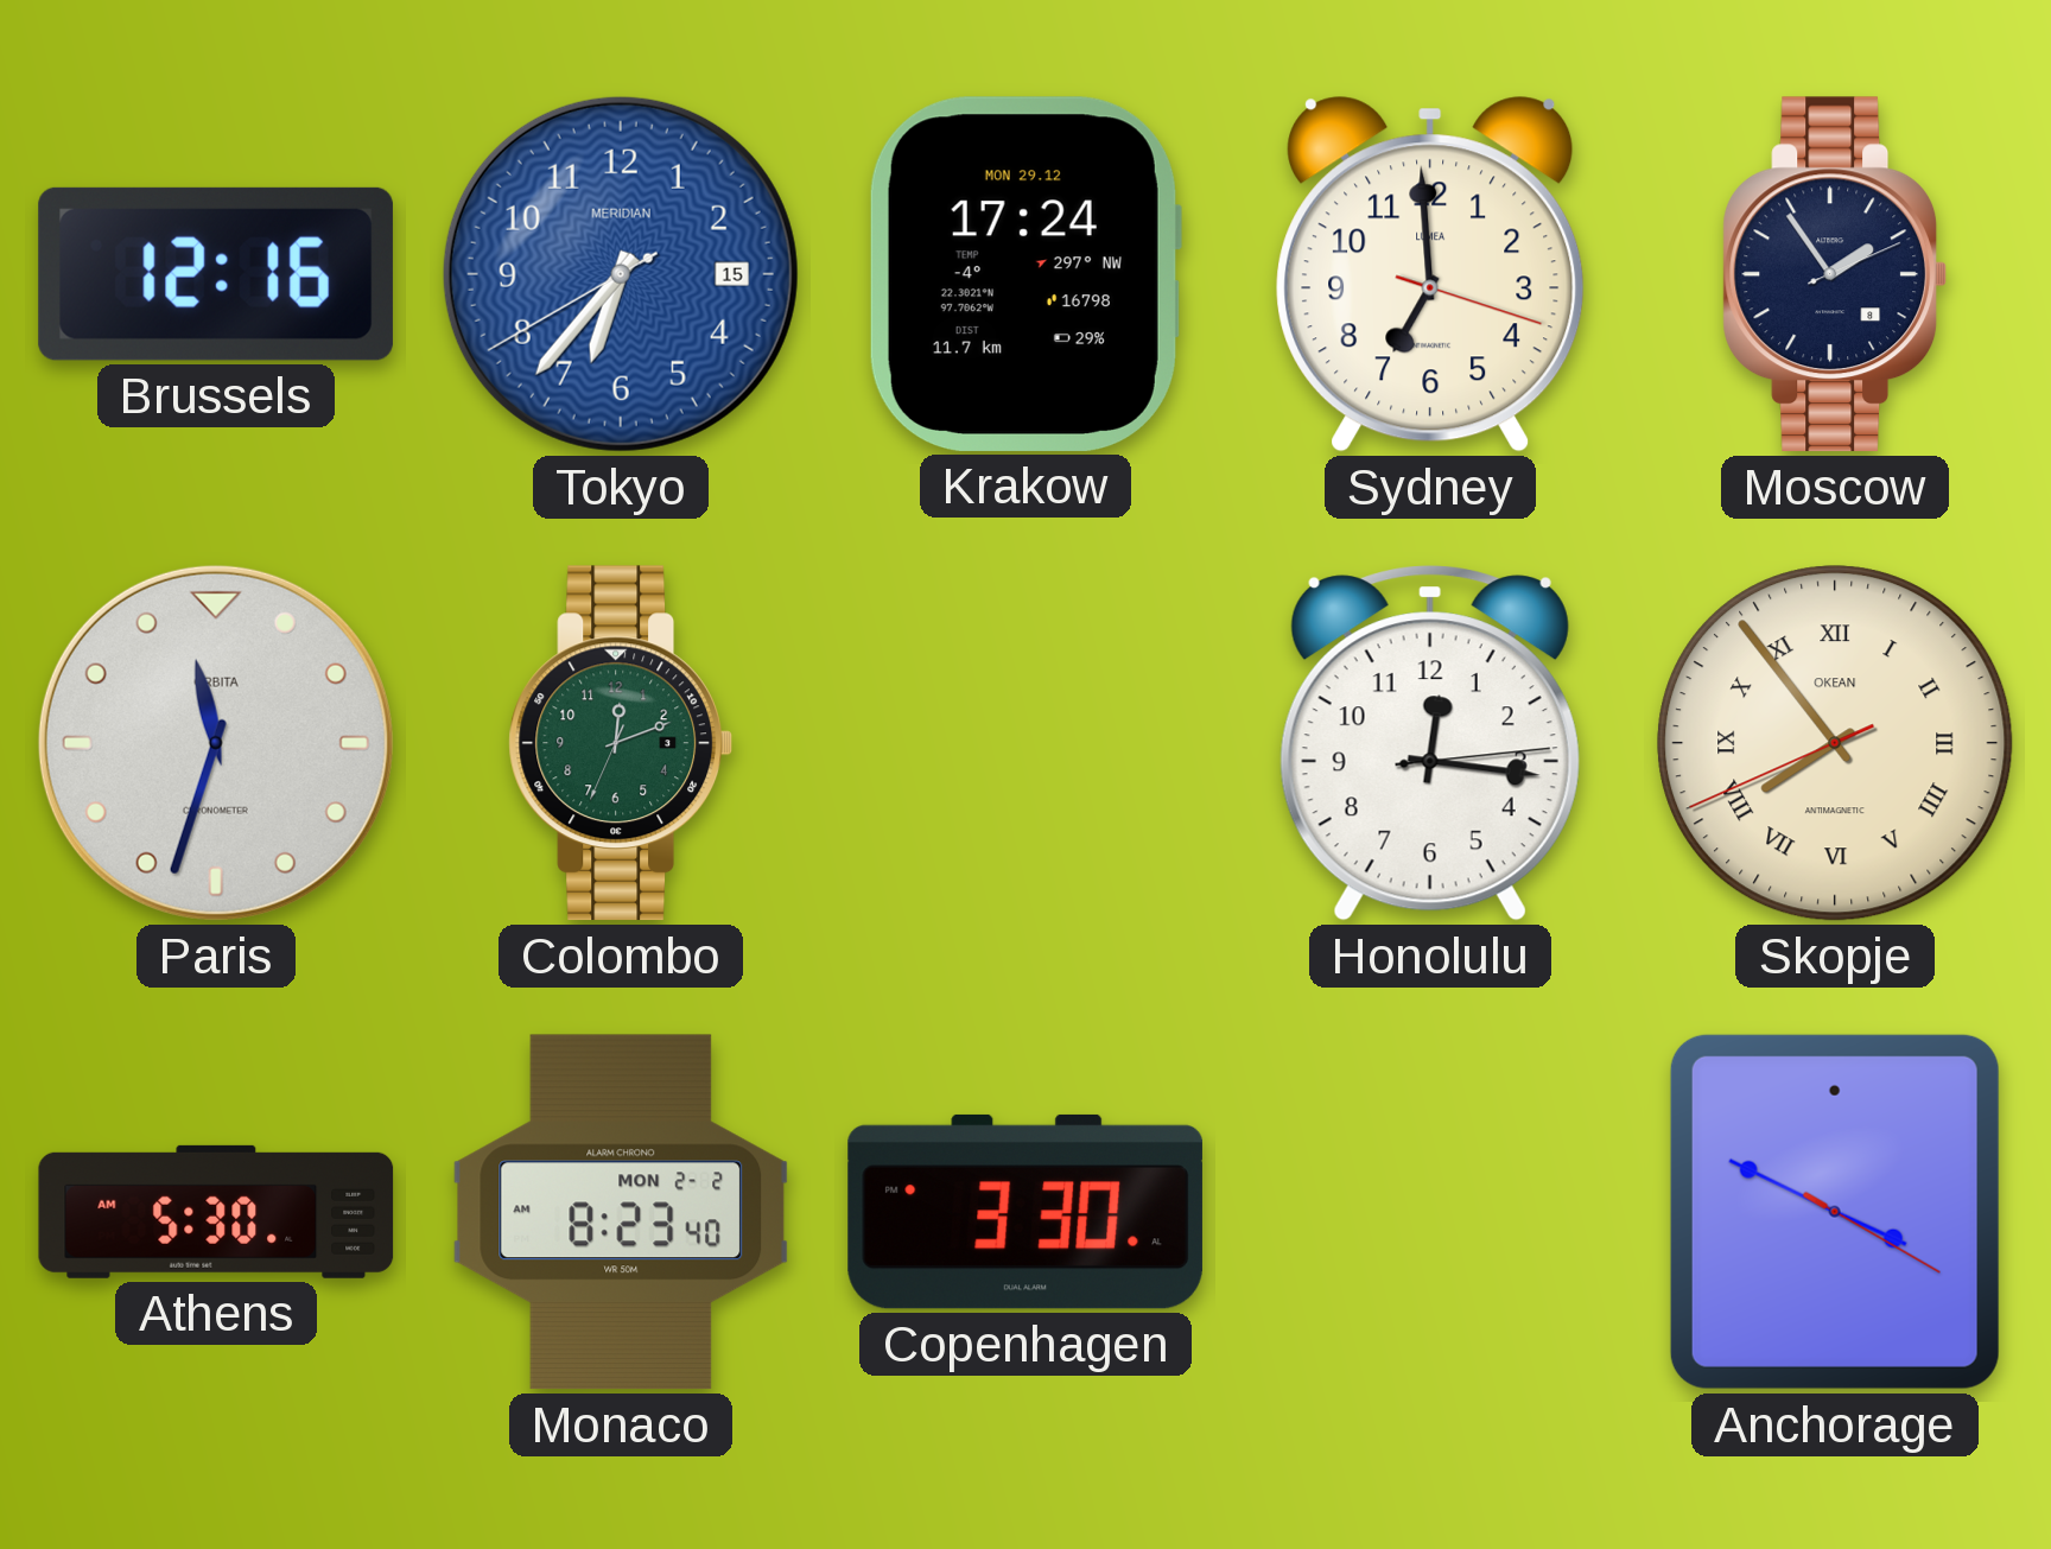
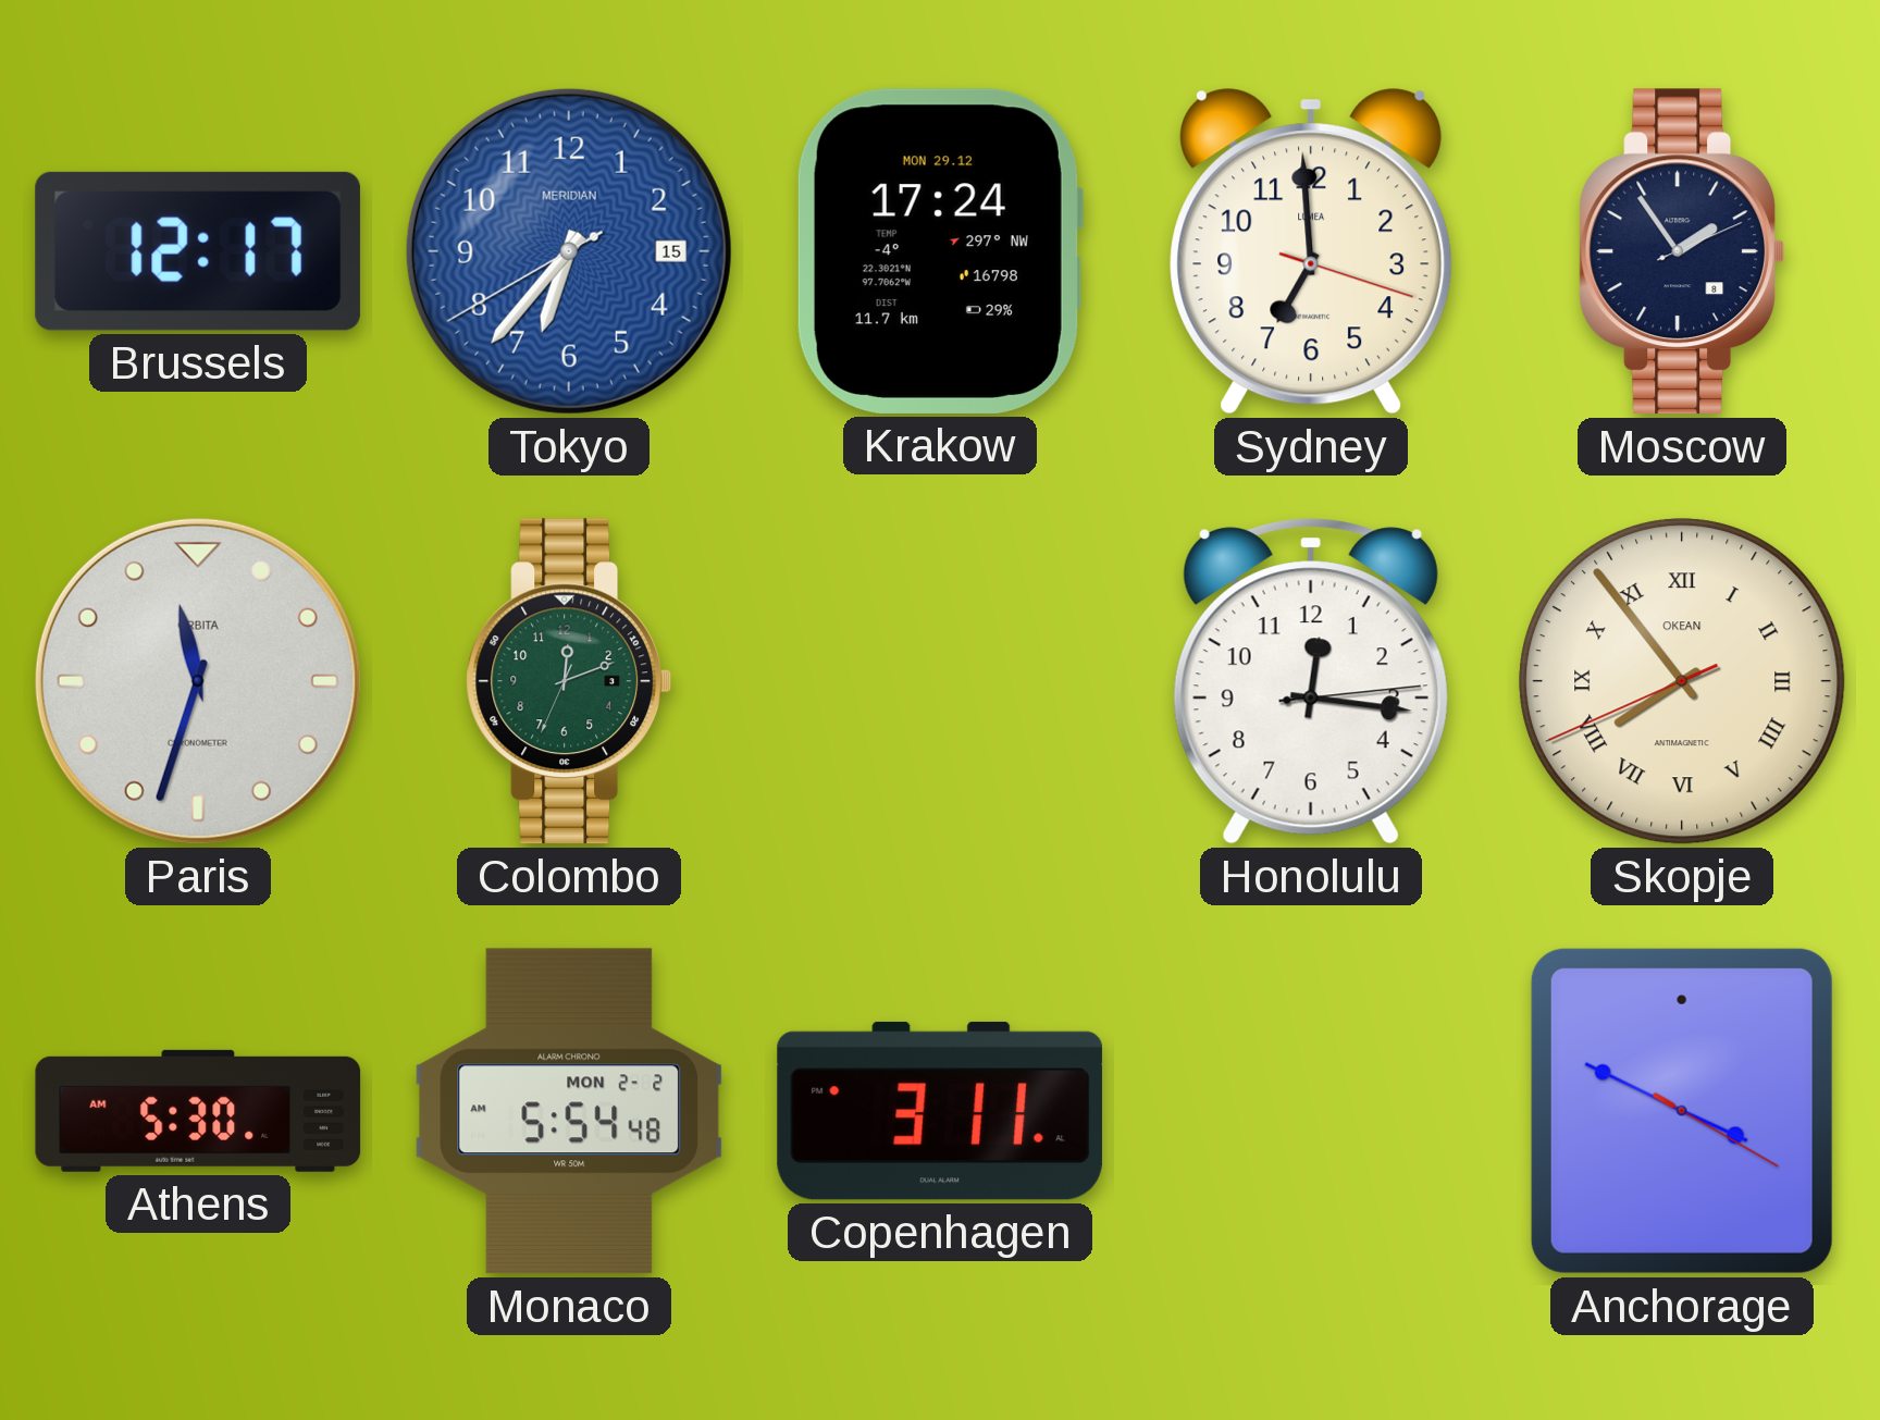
Brussels: 12:16 -> 12:17
Monaco: 8:23 -> 5:54
Copenhagen: 3:30 -> 3:11
